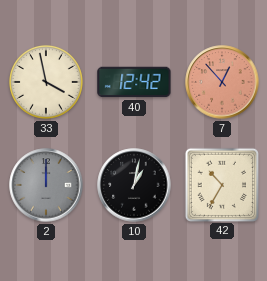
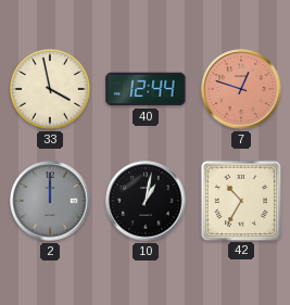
40: 12:42 -> 12:44
7: 12:53 -> 12:48
